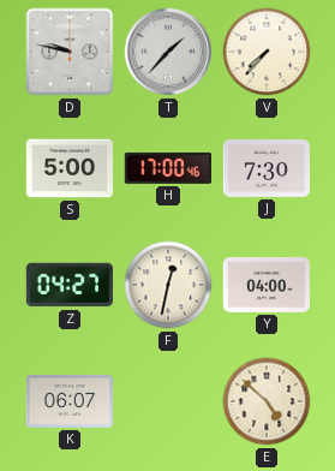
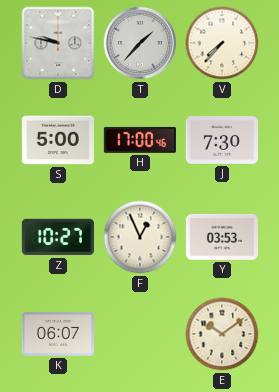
Z: 04:27 -> 10:27
F: 12:32 -> 12:56
Y: 04:00 -> 03:53
E: 4:52 -> 10:09
